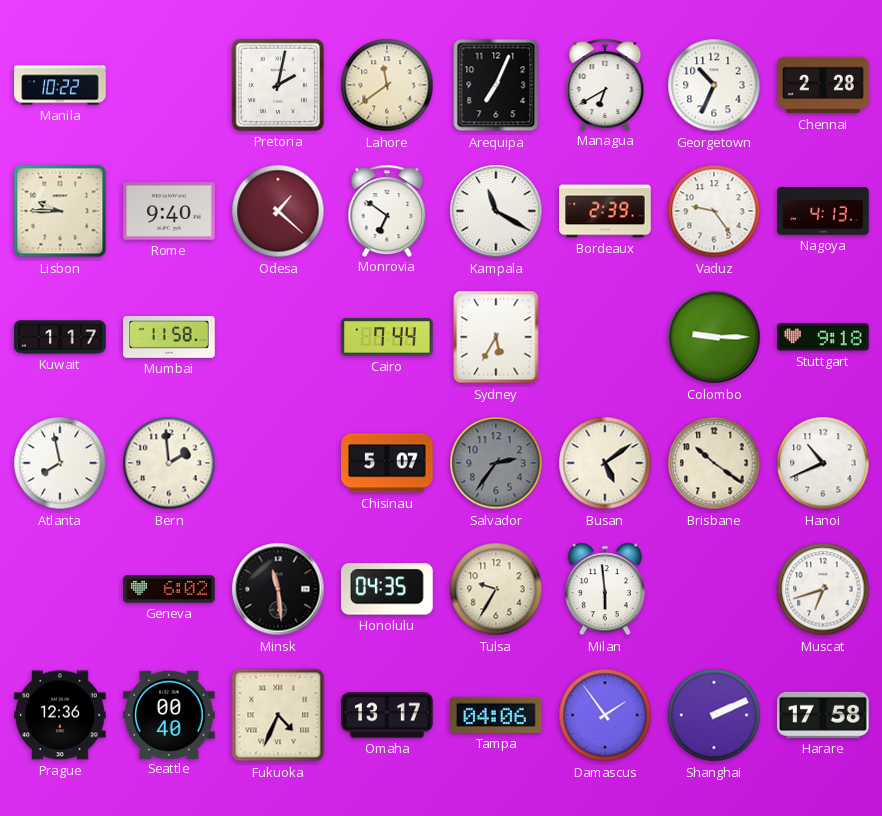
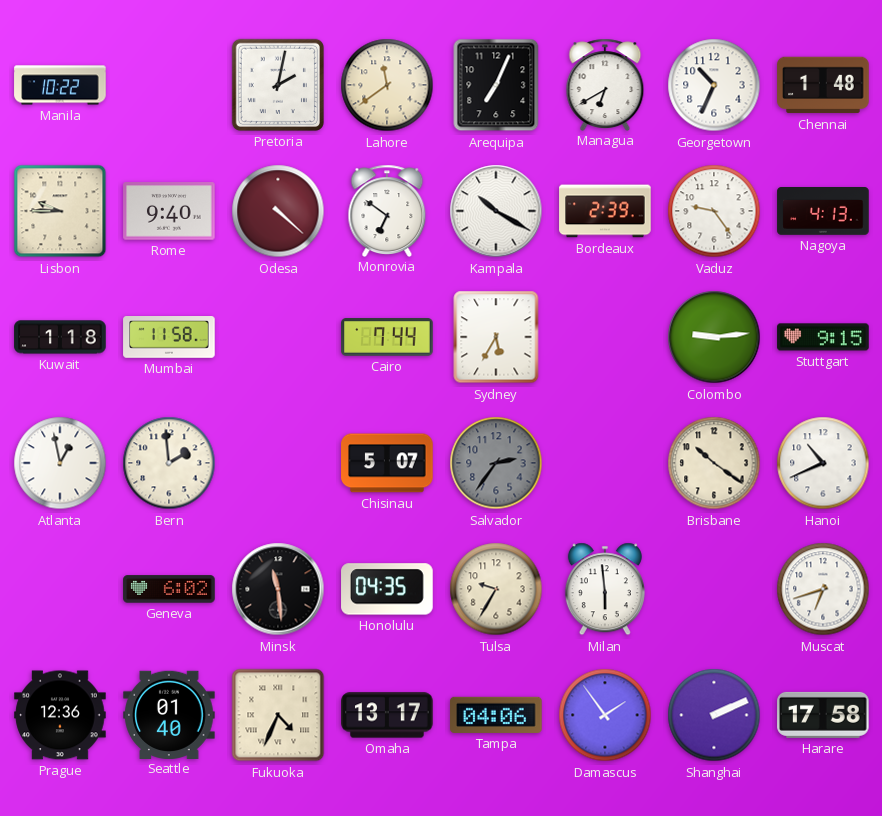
Chennai: 2:28 -> 1:48
Odesa: 1:22 -> 4:22
Kampala: 11:20 -> 10:20
Kuwait: 1:17 -> 1:18
Colombo: 9:15 -> 9:14
Stuttgart: 9:18 -> 9:15
Atlanta: 7:58 -> 12:58
Busan: 5:09 -> none
Seattle: 00:40 -> 01:40
